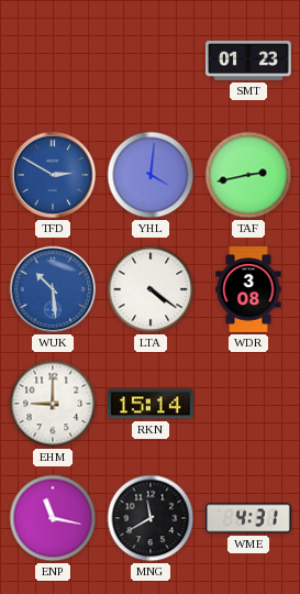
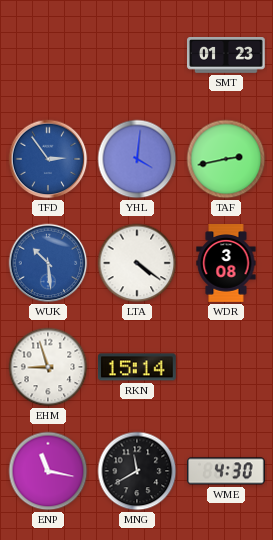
TFD: 2:50 -> 2:54
EHM: 9:00 -> 8:57
WME: 4:31 -> 4:30
